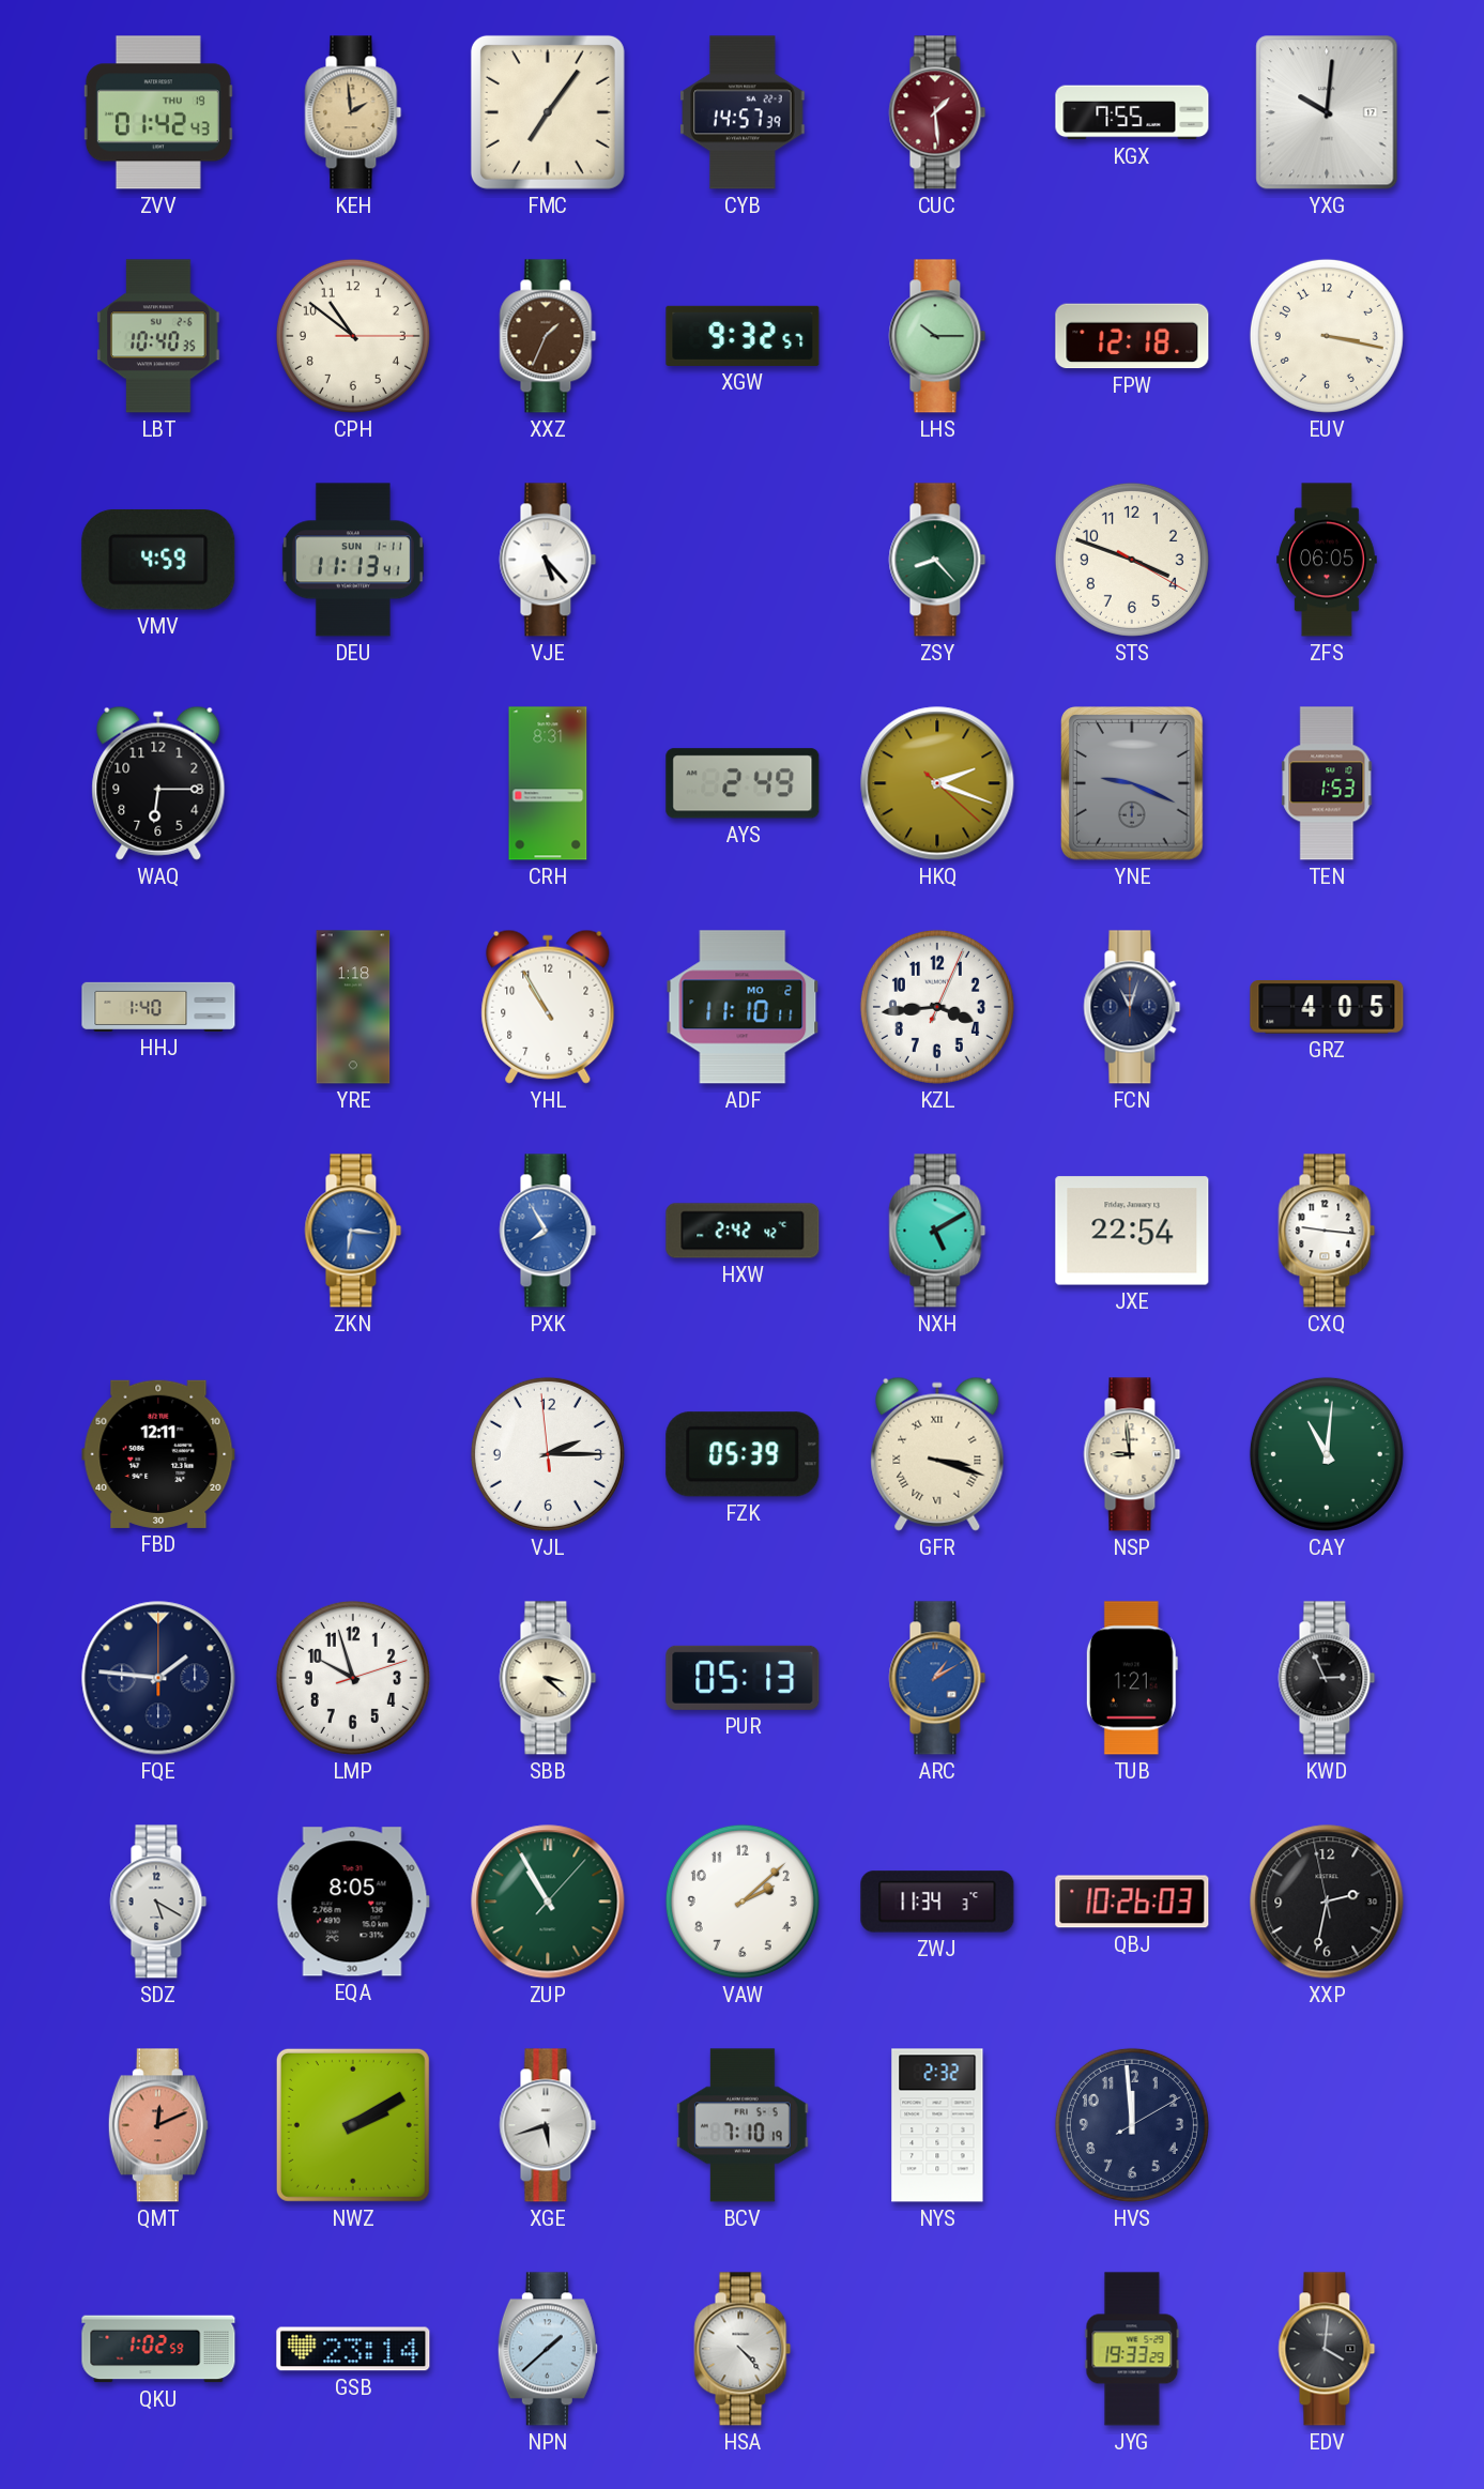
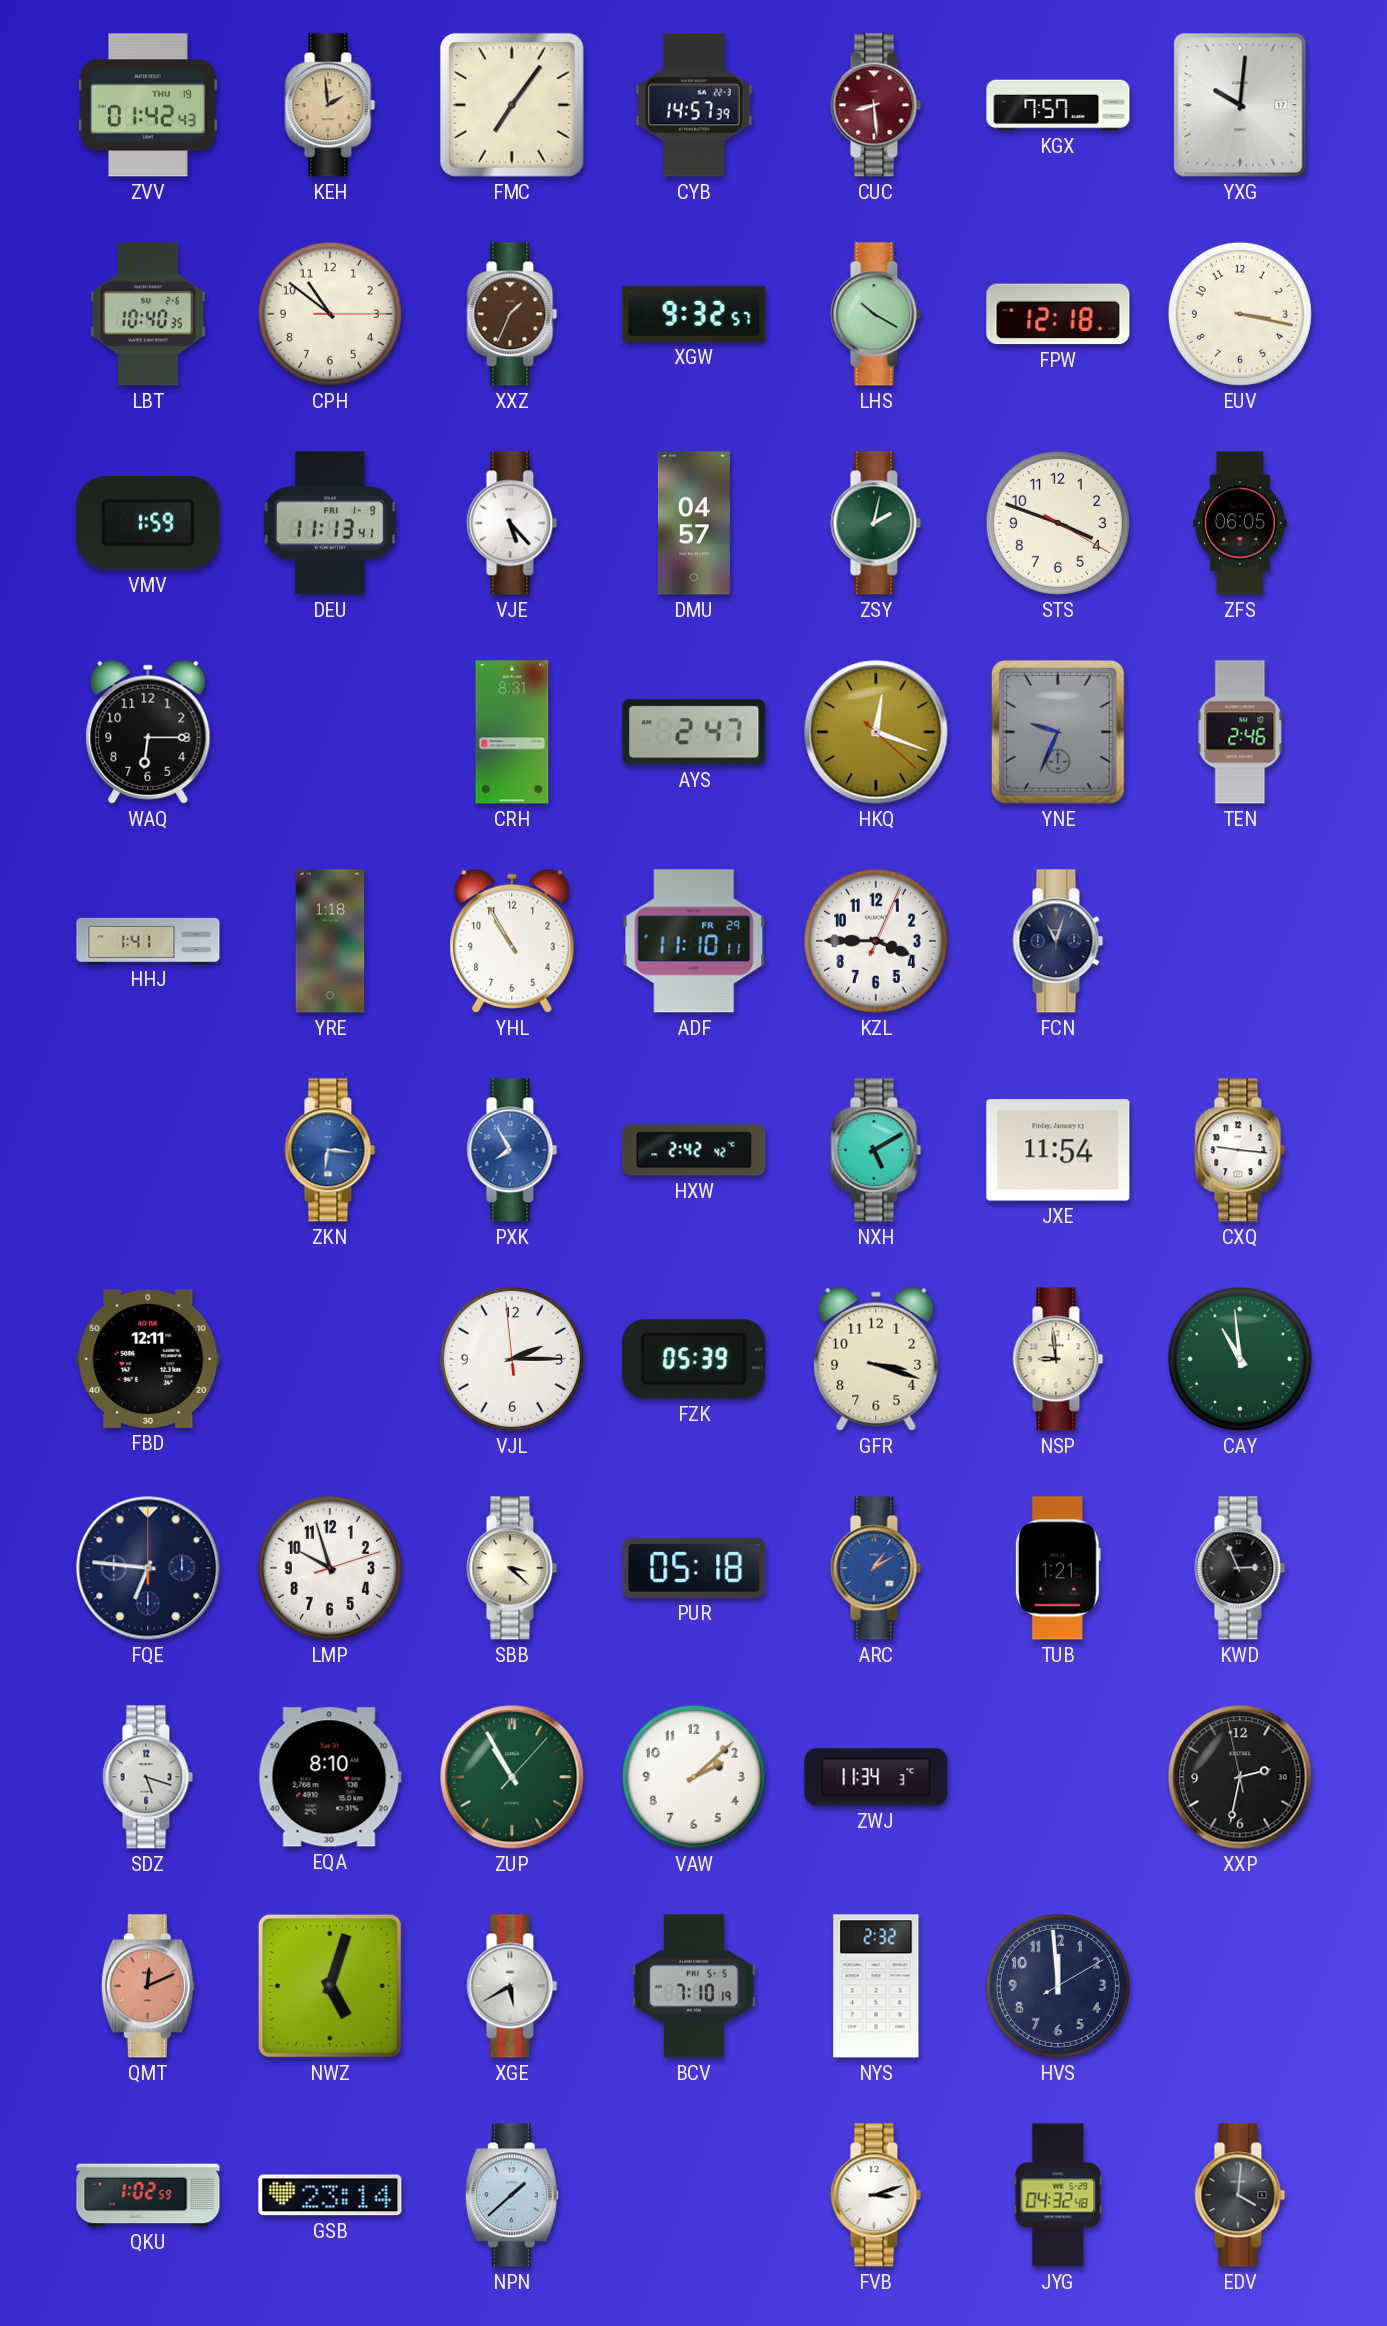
CUC: 1:29 -> 8:29
KGX: 7:55 -> 7:57
LHS: 10:15 -> 10:20
VMV: 4:59 -> 1:59
DEU date: SUN 1-11 -> FRI 1-9
DMU: none -> 04:57
ZSY: 8:23 -> 2:02
AYS: 2:49 -> 2:47
HKQ: 2:18 -> 12:18
YNE: 9:19 -> 9:34
TEN: 1:53 -> 2:46
HHJ: 1:40 -> 1:41
ADF date: MO 2 -> FR 29
KZL: 3:44 -> 3:45
GRZ: 4:05 -> none
JXE: 22:54 -> 11:54
GFR numerals: Roman -> Arabic
CAY: 11:01 -> 10:59
FQE: 1:46 -> 6:46
PUR: 05:13 -> 05:18
SDZ: 5:20 -> 5:18
EQA: 8:05 -> 8:10
QBJ: 10:26 -> none
NWZ: 2:10 -> 5:03
XGE: 5:42 -> 5:40
HSA: 4:23 -> none
FVB: none -> 3:12
JYG: 19:33 -> 04:32
